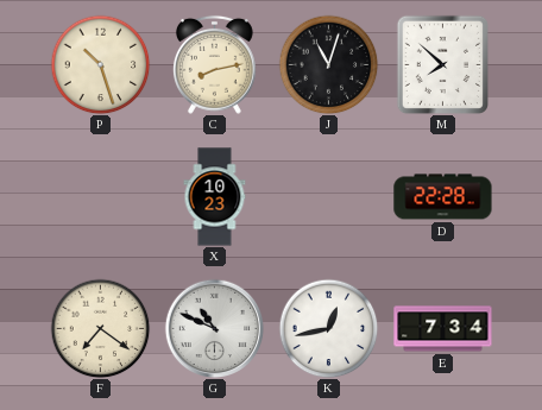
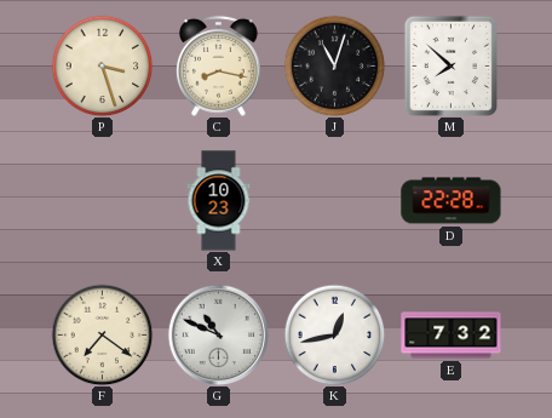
P: 10:27 -> 3:27
C: 8:13 -> 8:17
E: 7:34 -> 7:32
